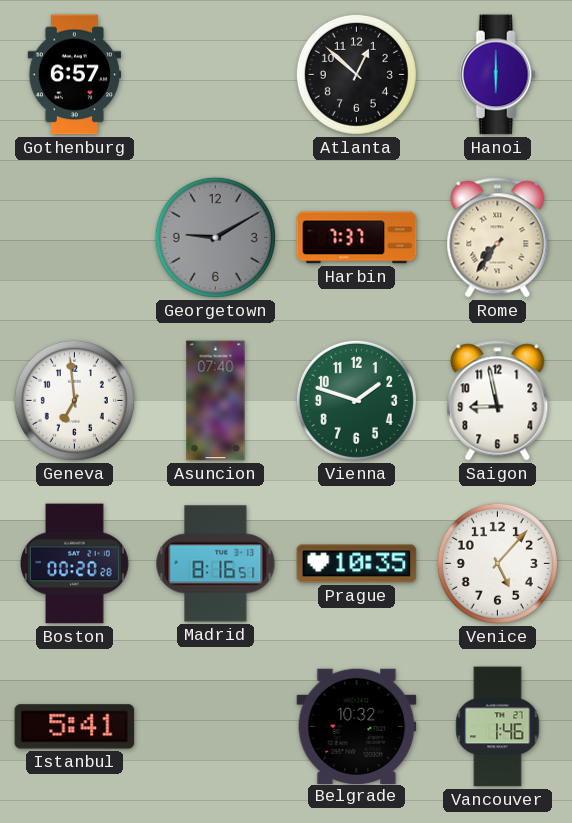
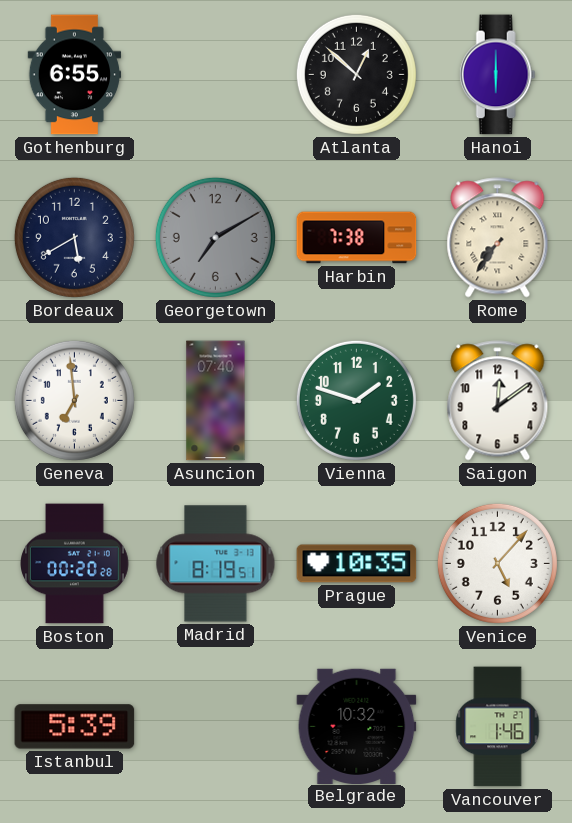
Gothenburg: 6:57 -> 6:55
Bordeaux: none -> 5:40
Georgetown: 9:10 -> 7:10
Harbin: 7:37 -> 7:38
Saigon: 8:58 -> 12:09
Madrid: 8:16 -> 8:19
Istanbul: 5:41 -> 5:39
